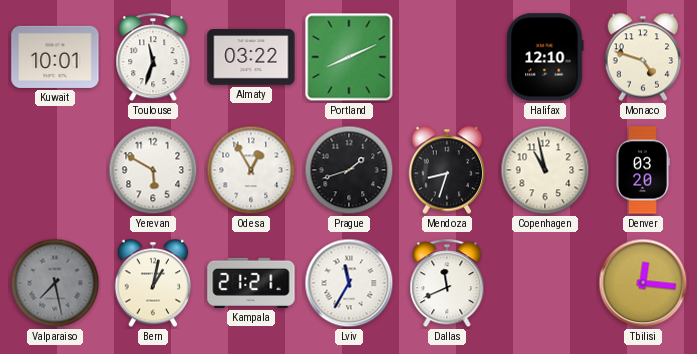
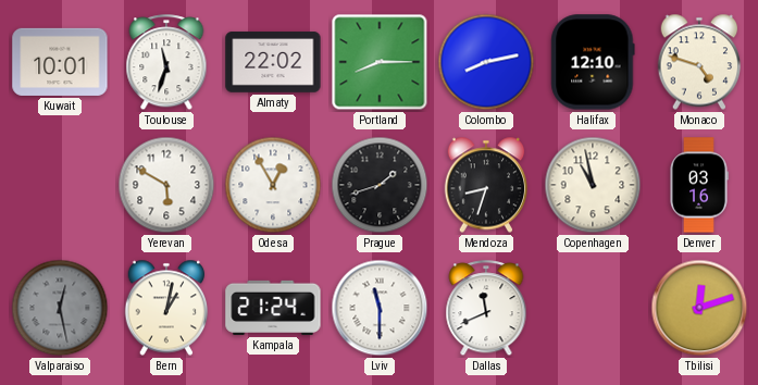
Almaty: 03:22 -> 22:02
Portland: 8:11 -> 8:15
Colombo: none -> 8:13
Denver: 03:20 -> 03:16
Valparaiso: 7:28 -> 12:28
Kampala: 21:21 -> 21:24
Lviv: 11:35 -> 11:30
Tbilisi: 12:16 -> 12:12
